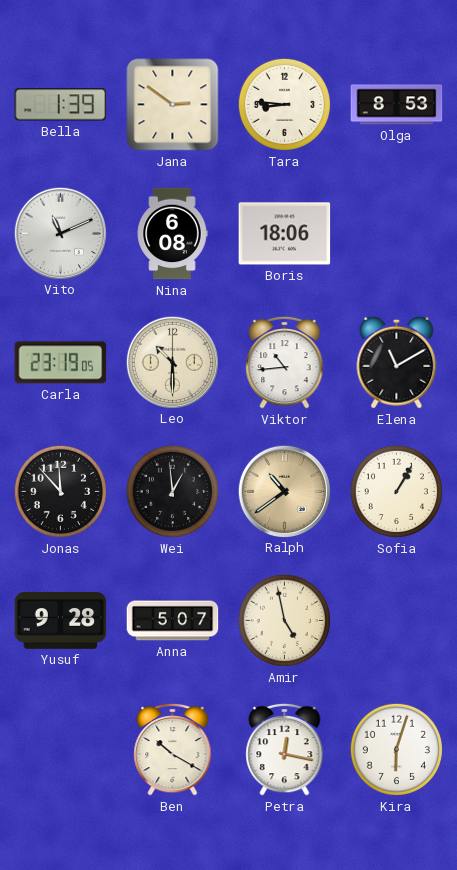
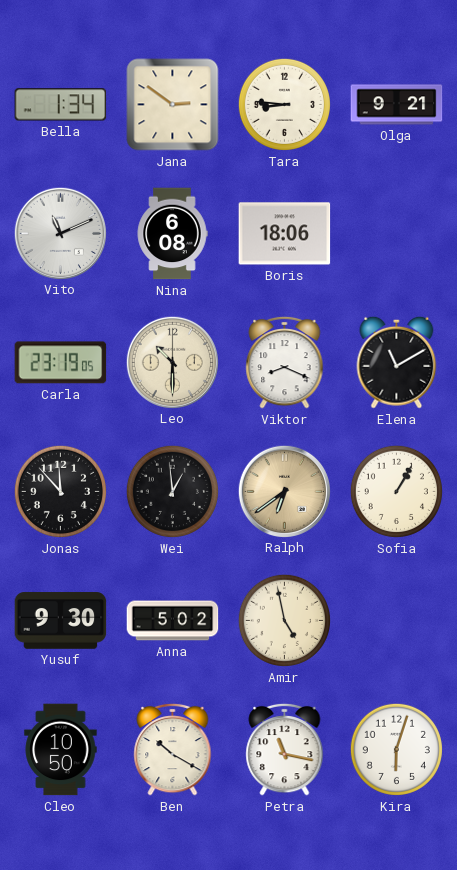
Bella: 1:39 -> 1:34
Olga: 8:53 -> 9:21
Viktor: 10:44 -> 8:19
Ralph: 10:39 -> 6:39
Yusuf: 9:28 -> 9:30
Anna: 5:07 -> 5:02
Cleo: none -> 10:50
Petra: 12:17 -> 11:17
